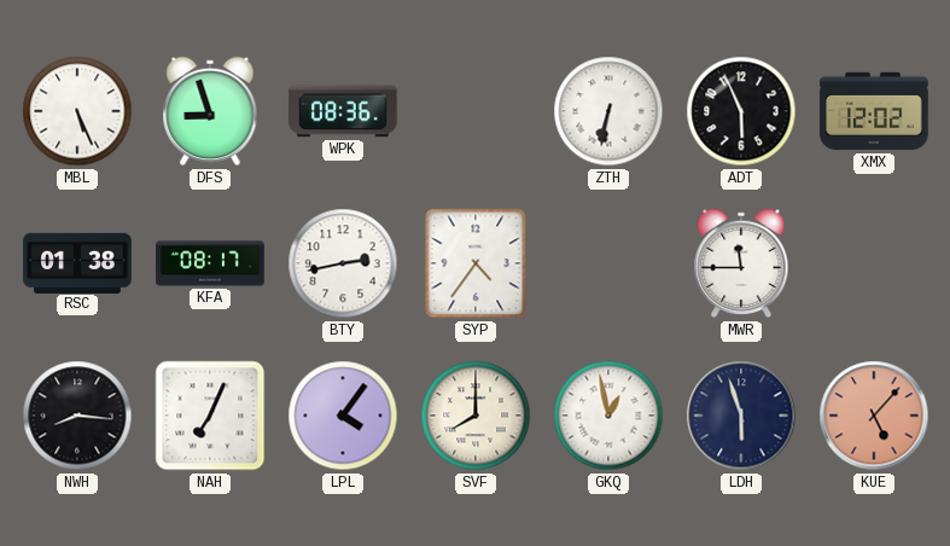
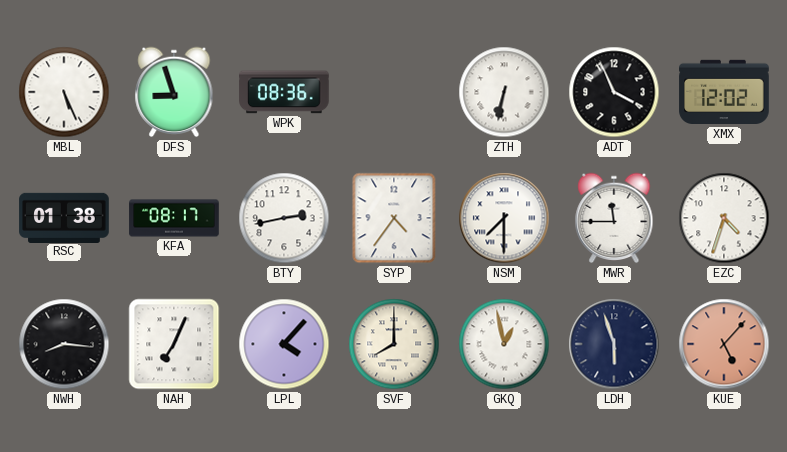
ADT: 5:56 -> 3:56
NSM: none -> 7:30
EZC: none -> 4:33
LPL: 4:06 -> 4:07
